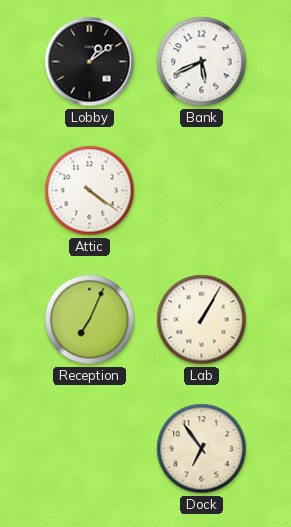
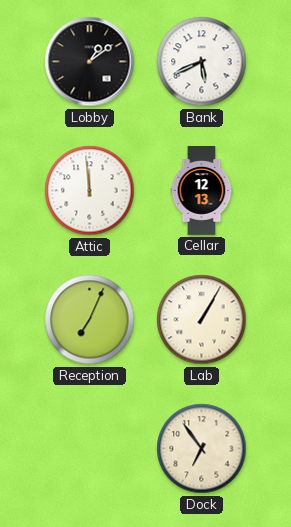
Attic: 4:21 -> 11:59
Cellar: none -> 12:13
